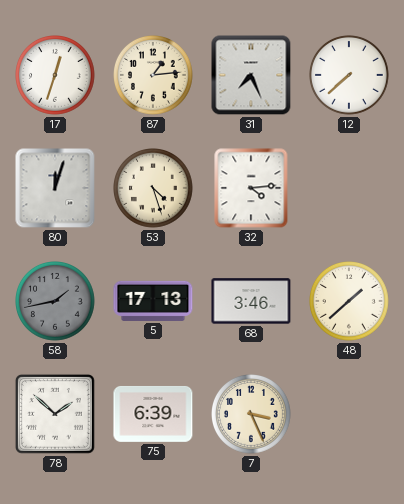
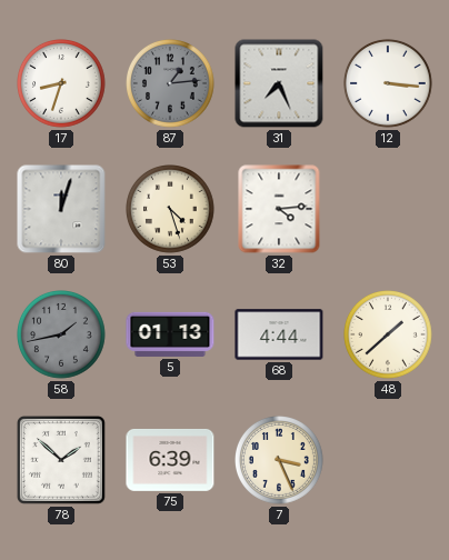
17: 12:33 -> 8:33
87 dial: cream -> grey
12: 7:38 -> 3:16
5: 17:13 -> 01:13
68: 3:46 -> 4:44
